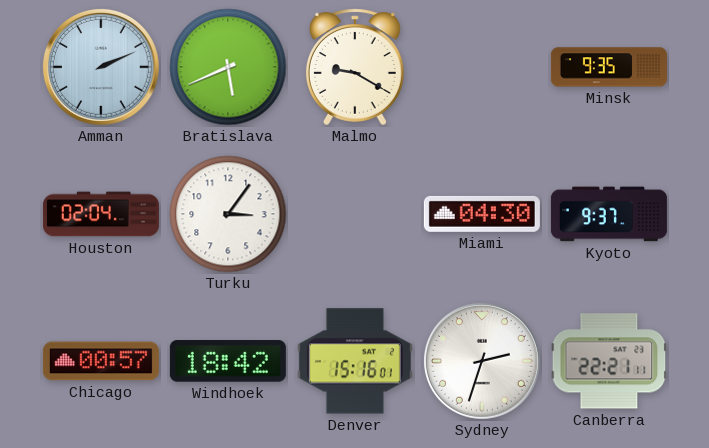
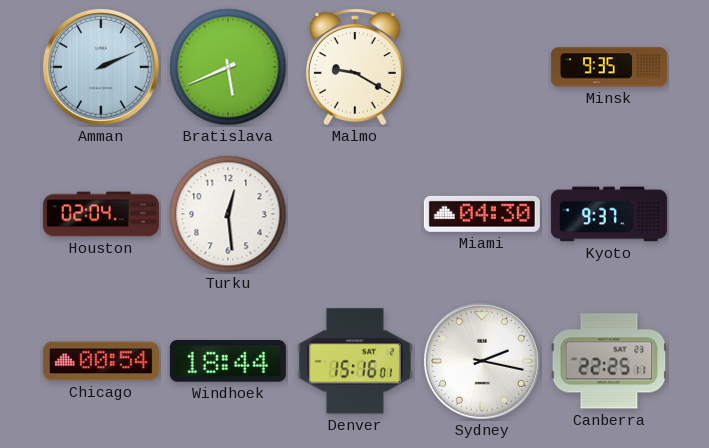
Turku: 3:06 -> 12:29
Chicago: 00:57 -> 00:54
Windhoek: 18:42 -> 18:44
Sydney: 2:33 -> 2:17
Canberra: 22:21 -> 22:25
